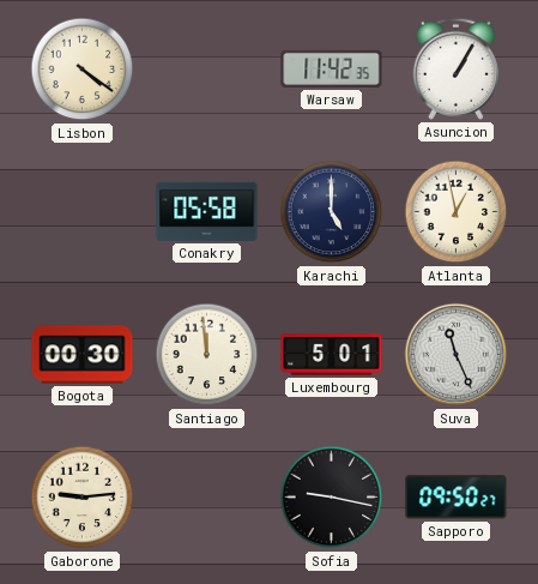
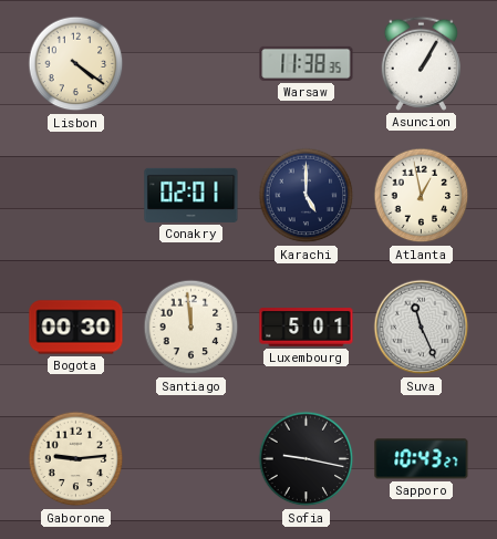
Warsaw: 11:42 -> 11:38
Conakry: 05:58 -> 02:01
Sapporo: 09:50 -> 10:43
